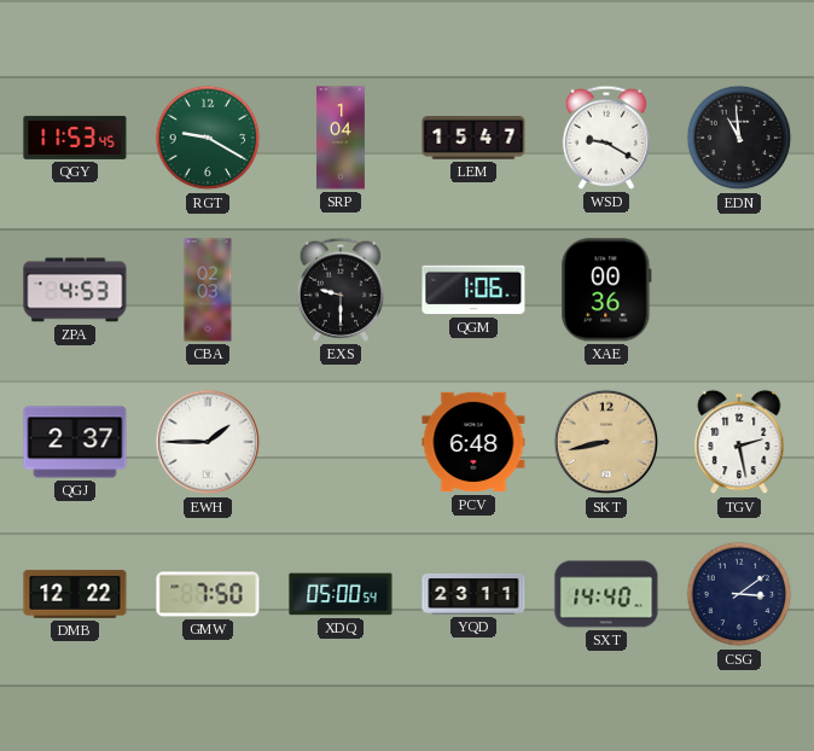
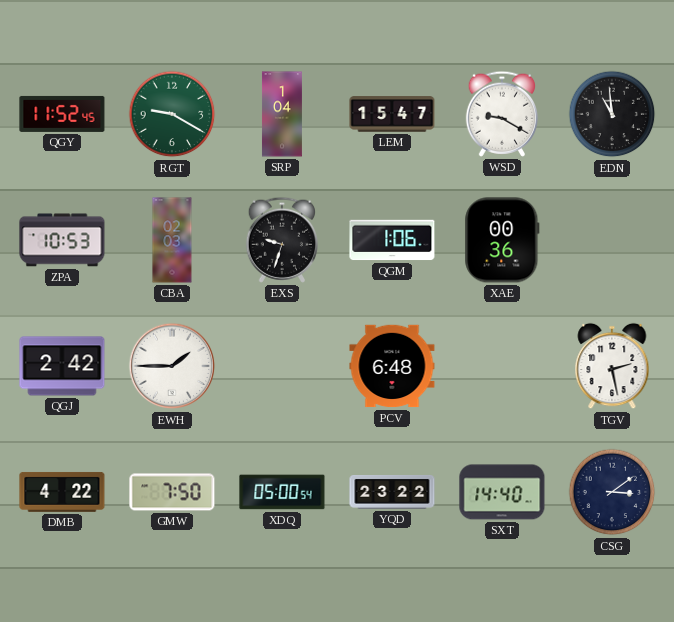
QGY: 11:53 -> 11:52
ZPA: 4:53 -> 10:53
EXS: 9:30 -> 9:33
QGJ: 2:37 -> 2:42
SKT: 8:43 -> none
DMB: 12:22 -> 4:22
YQD: 23:11 -> 23:22
